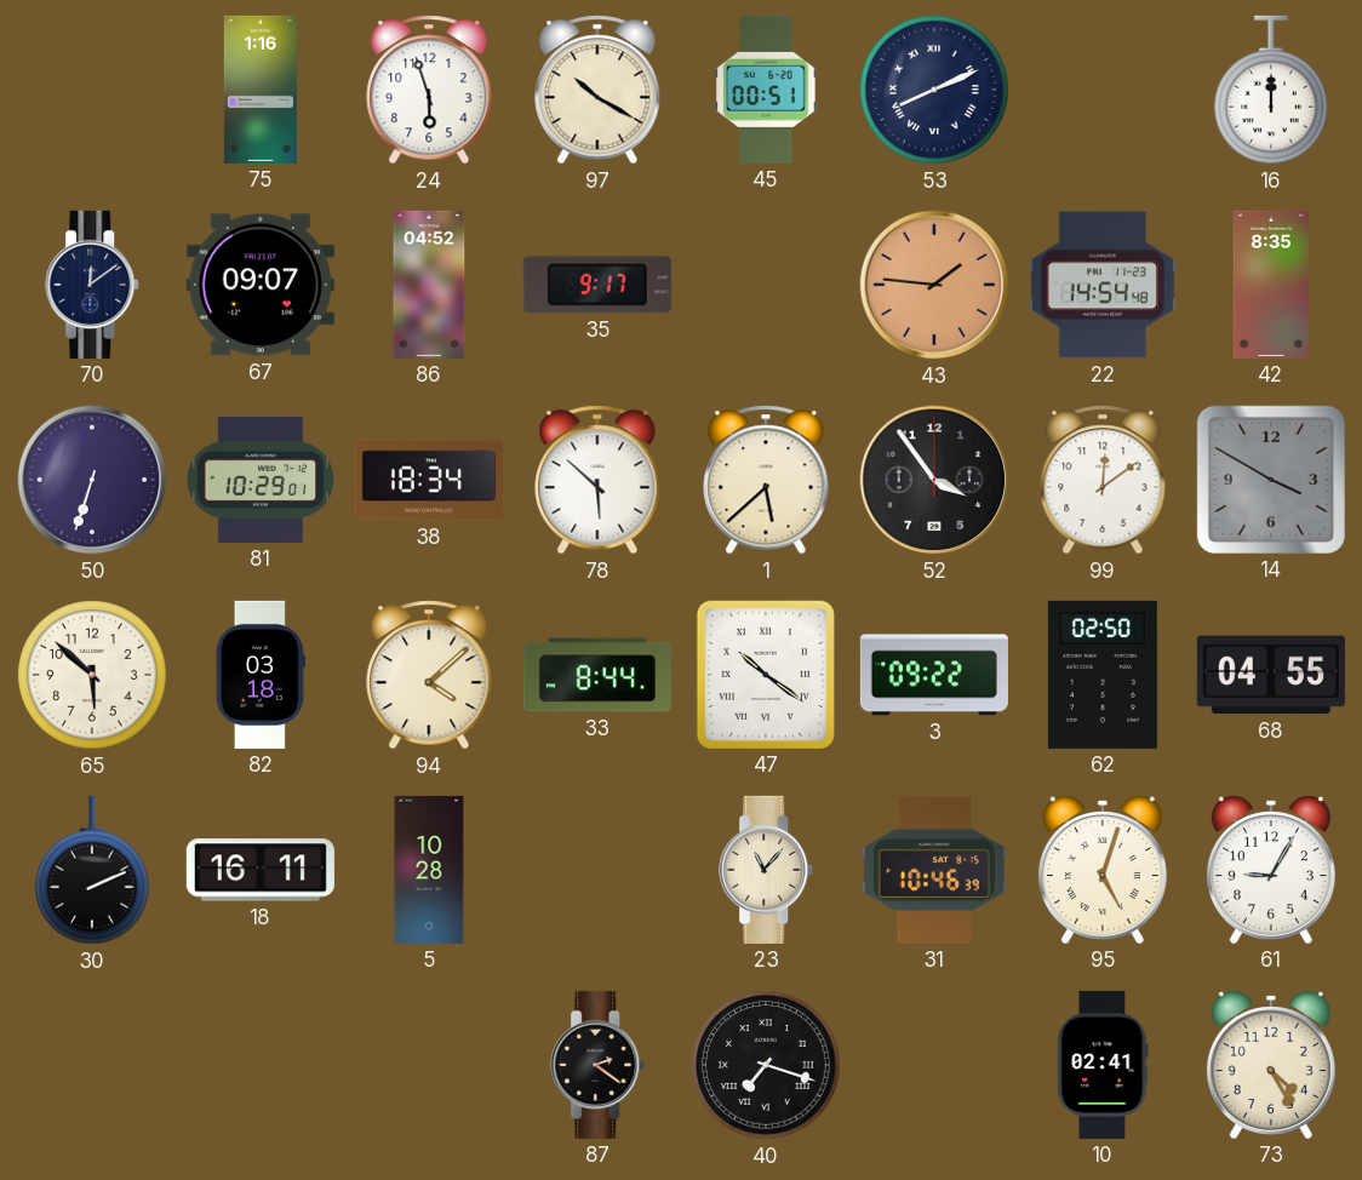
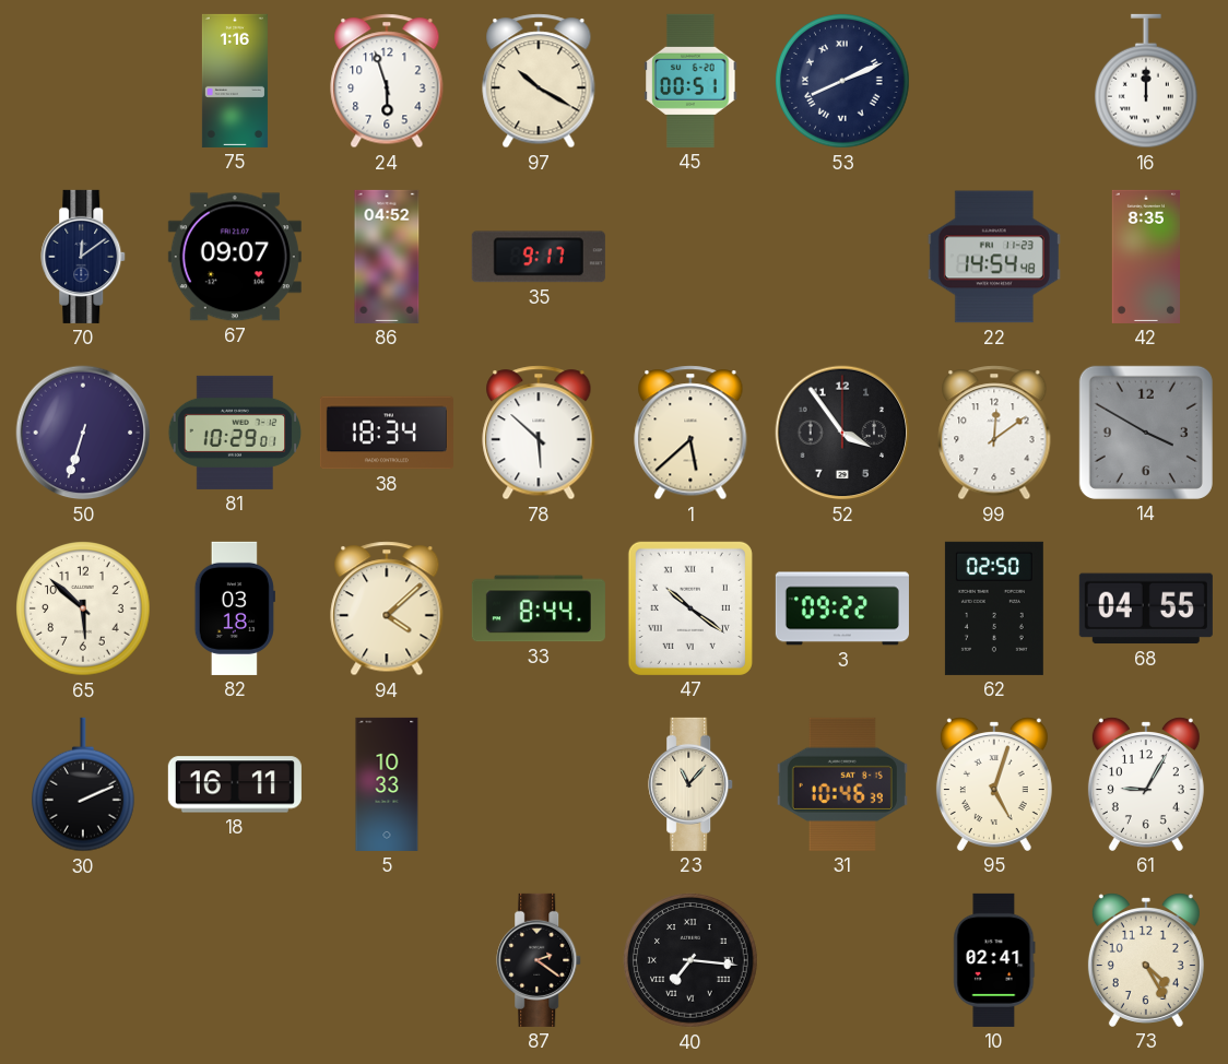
43: 1:46 -> none
5: 10:28 -> 10:33
40: 7:18 -> 7:16
